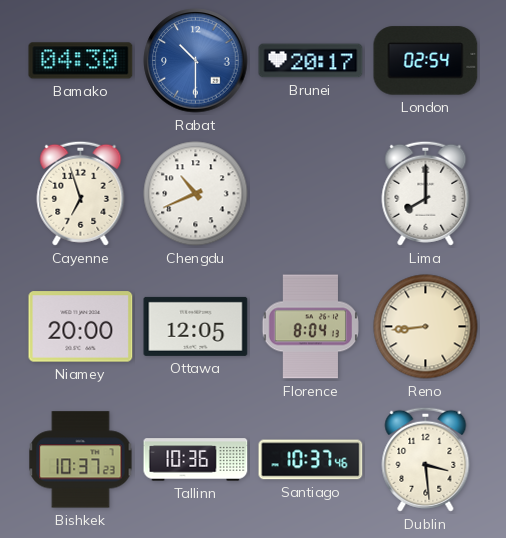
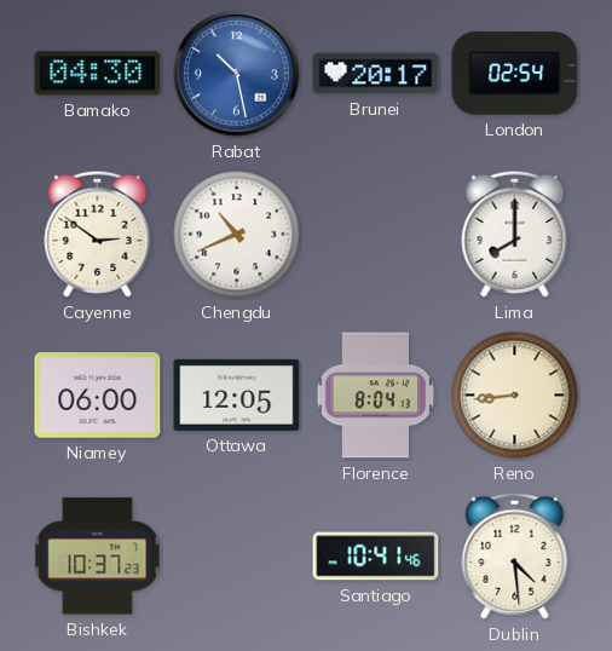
Rabat: 10:30 -> 10:28
Cayenne: 6:57 -> 2:51
Niamey: 20:00 -> 06:00
Tallinn: 10:36 -> none
Santiago: 10:37 -> 10:41
Dublin: 3:29 -> 4:29
